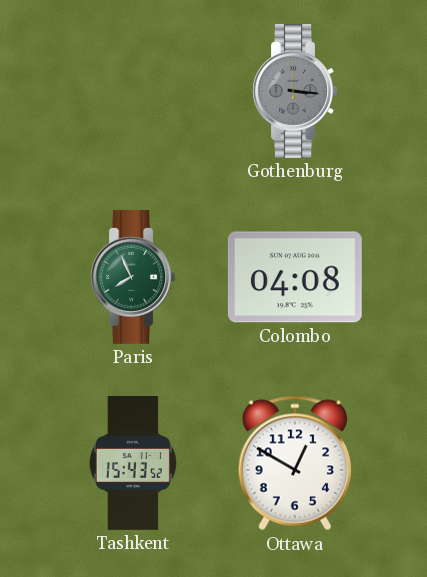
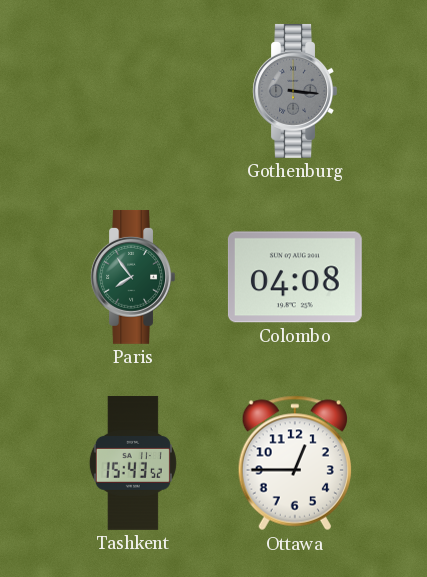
Paris: 7:56 -> 7:54
Ottawa: 12:50 -> 12:45
